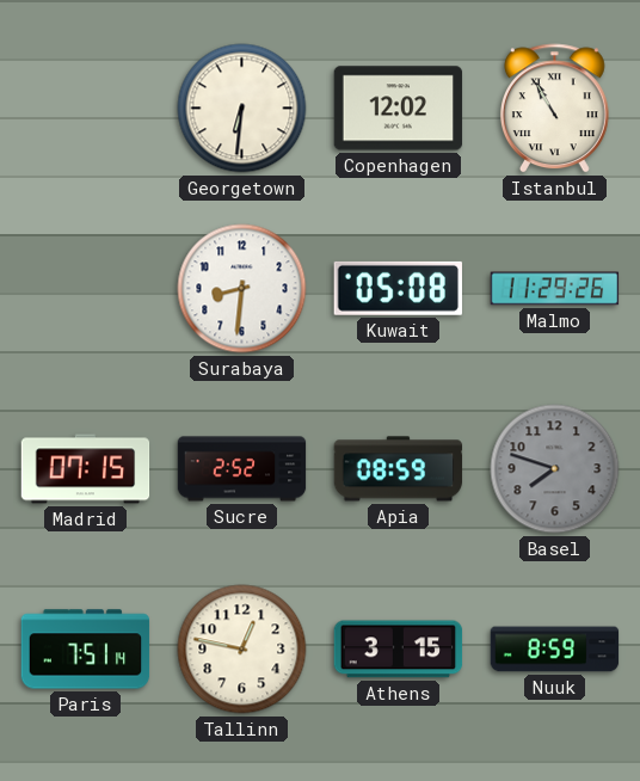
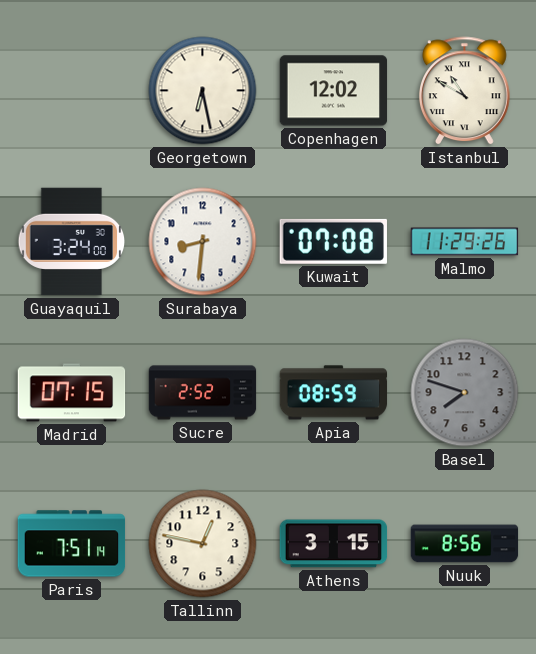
Georgetown: 6:31 -> 6:28
Istanbul: 10:55 -> 10:50
Guayaquil: none -> 3:24
Kuwait: 05:08 -> 07:08
Nuuk: 8:59 -> 8:56
